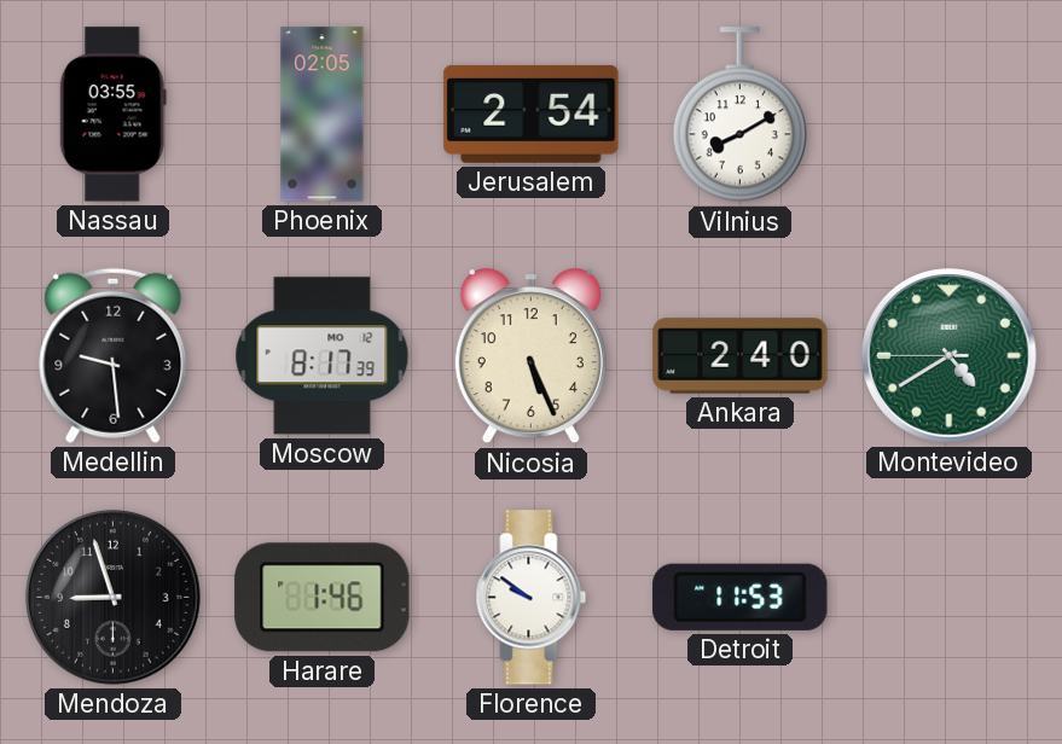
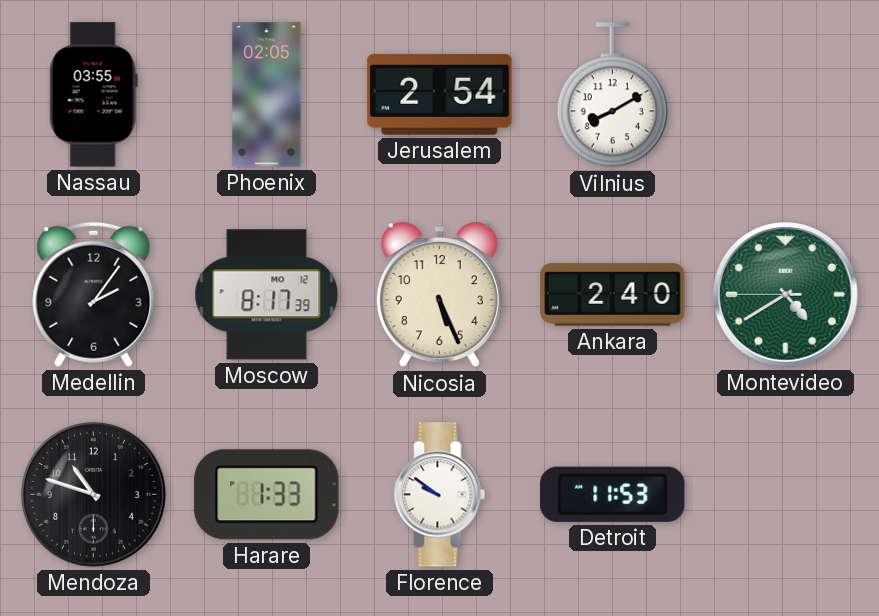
Medellin: 9:29 -> 2:06
Mendoza: 8:57 -> 10:48
Harare: 1:46 -> 1:33
